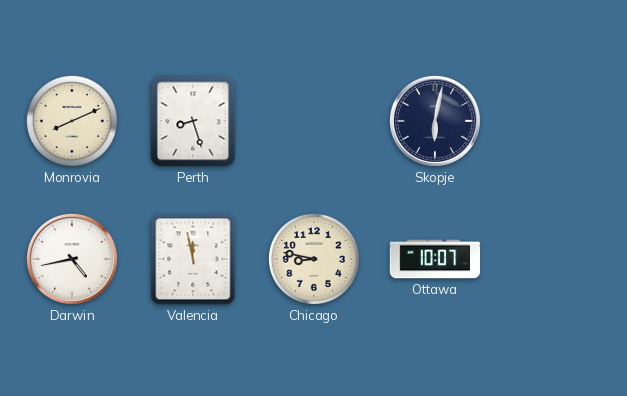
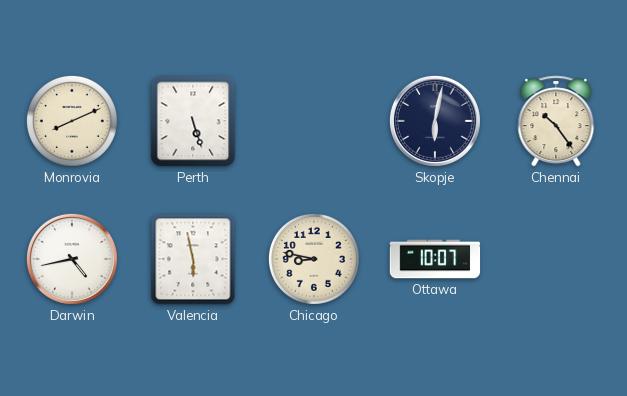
Perth: 8:27 -> 5:27
Chennai: none -> 10:24
Valencia: 11:58 -> 5:58
